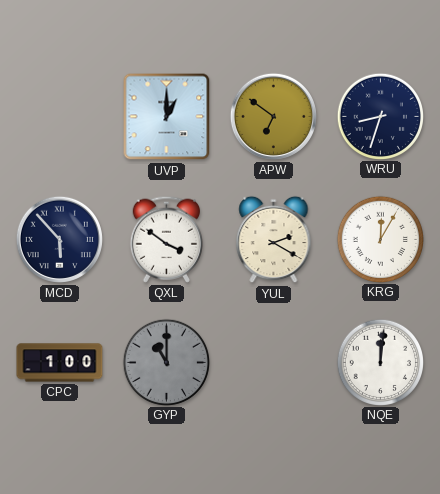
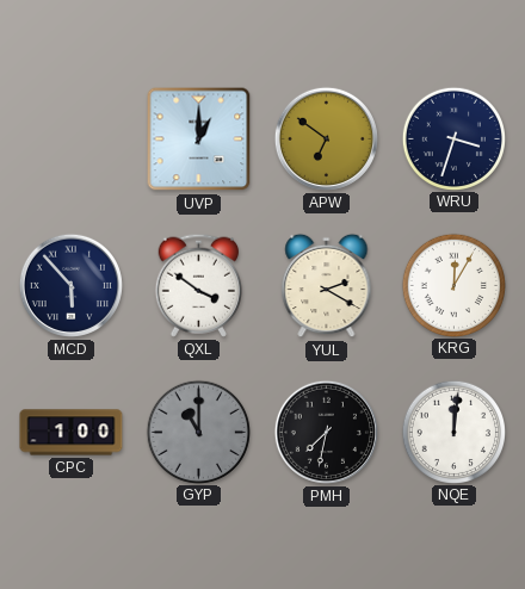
WRU: 8:33 -> 3:33
PMH: none -> 7:32
